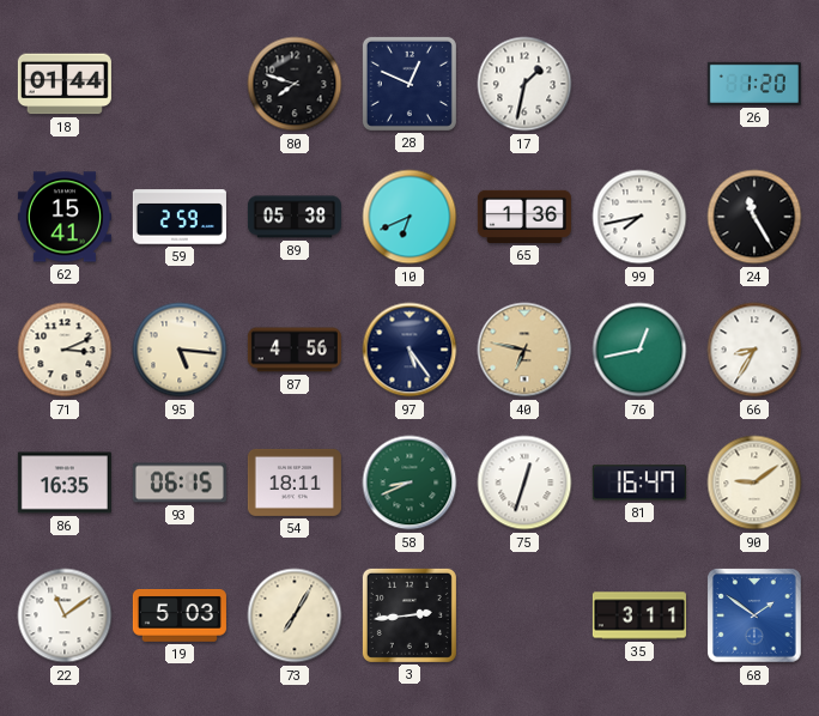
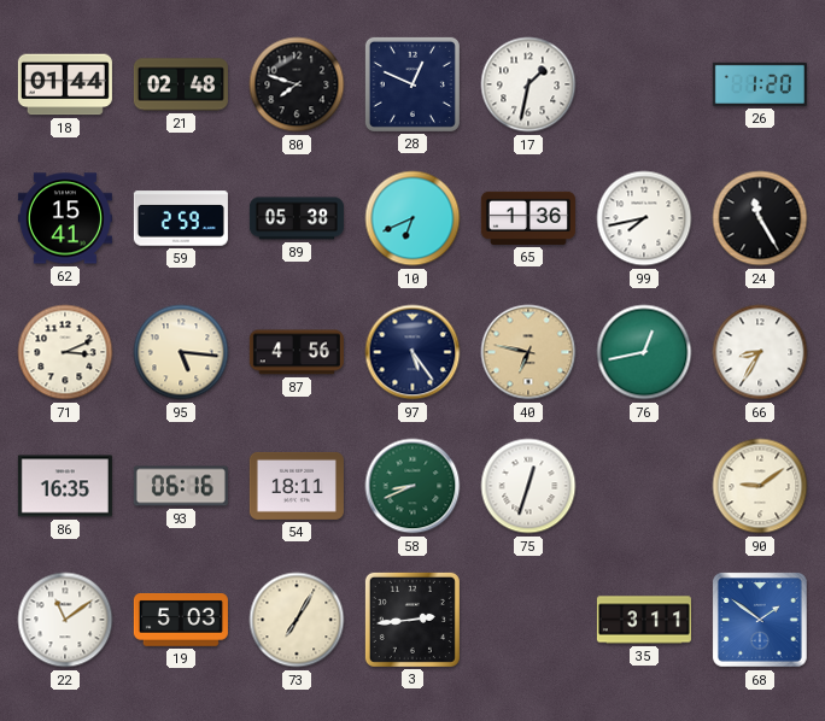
21: none -> 02:48
93: 06:15 -> 06:16
81: 16:47 -> none
